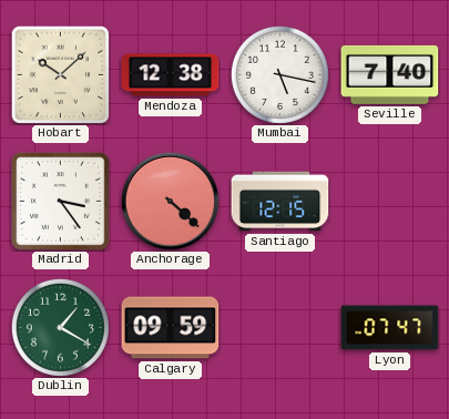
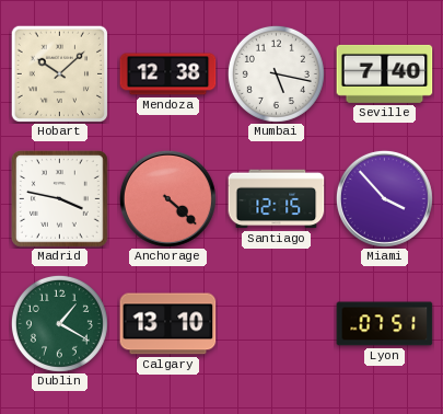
Madrid: 3:24 -> 3:47
Miami: none -> 3:53
Calgary: 09:59 -> 13:10
Lyon: 07:47 -> 07:51
